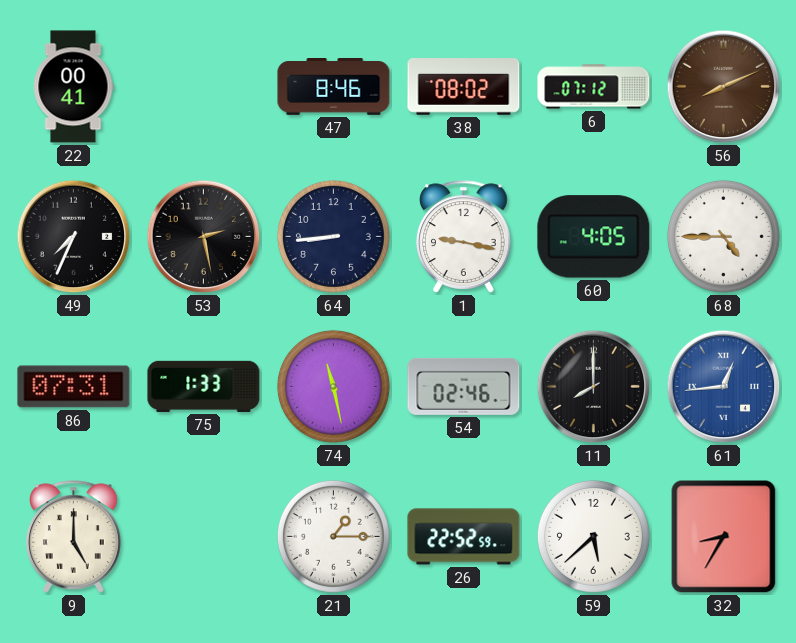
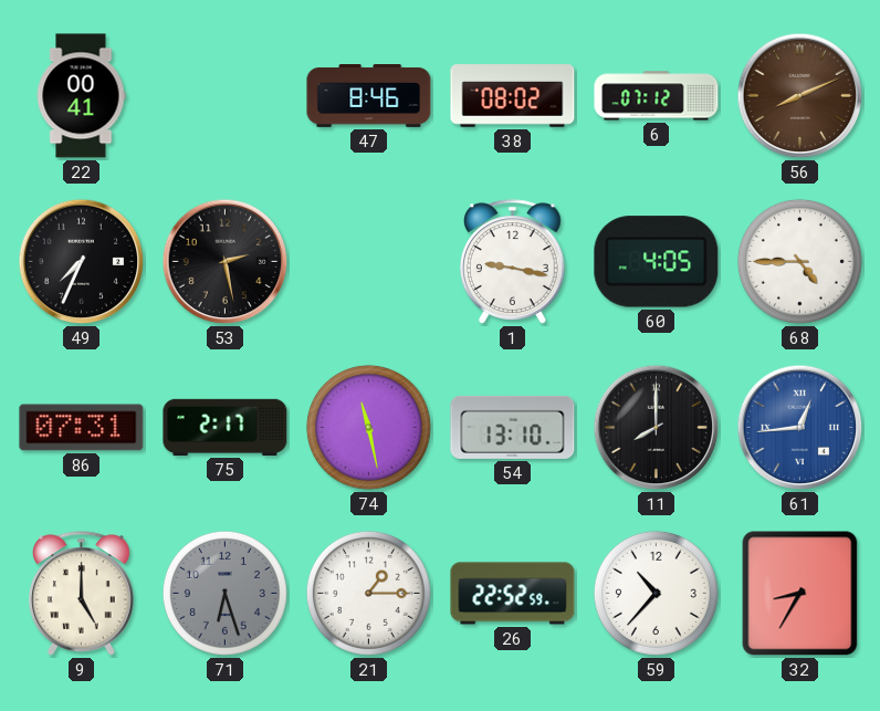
64: 8:44 -> none
75: 1:33 -> 2:17
54: 02:46 -> 13:10
71: none -> 6:27
59: 5:38 -> 10:37
